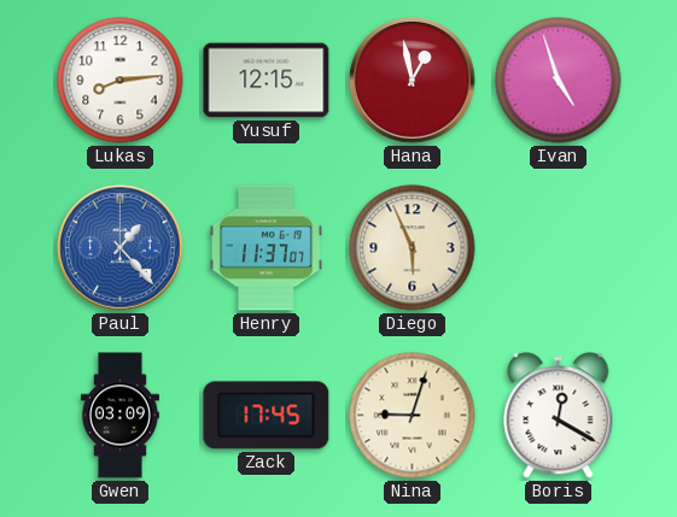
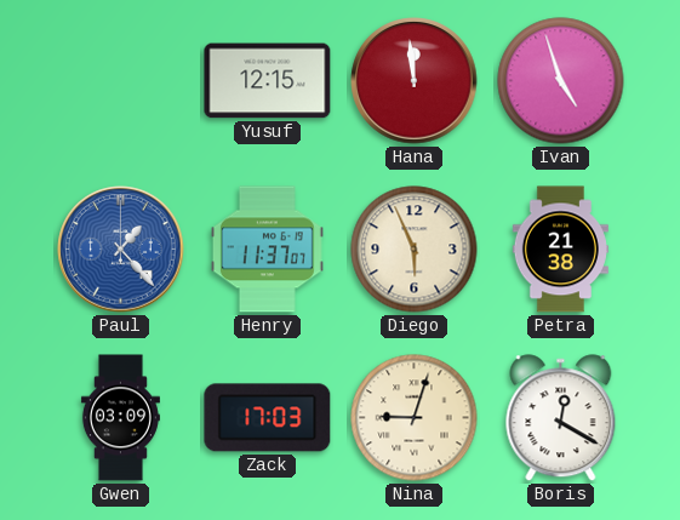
Lukas: 8:14 -> none
Hana: 12:58 -> 11:59
Petra: none -> 21:38
Zack: 17:45 -> 17:03
